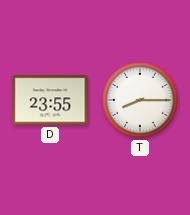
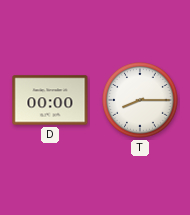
D: 23:55 -> 00:00
